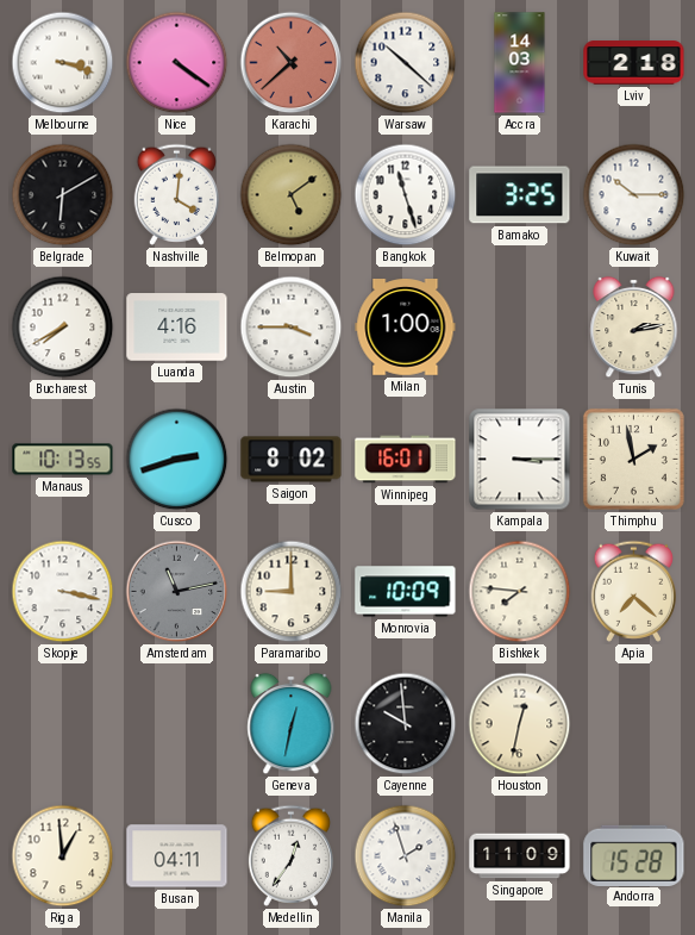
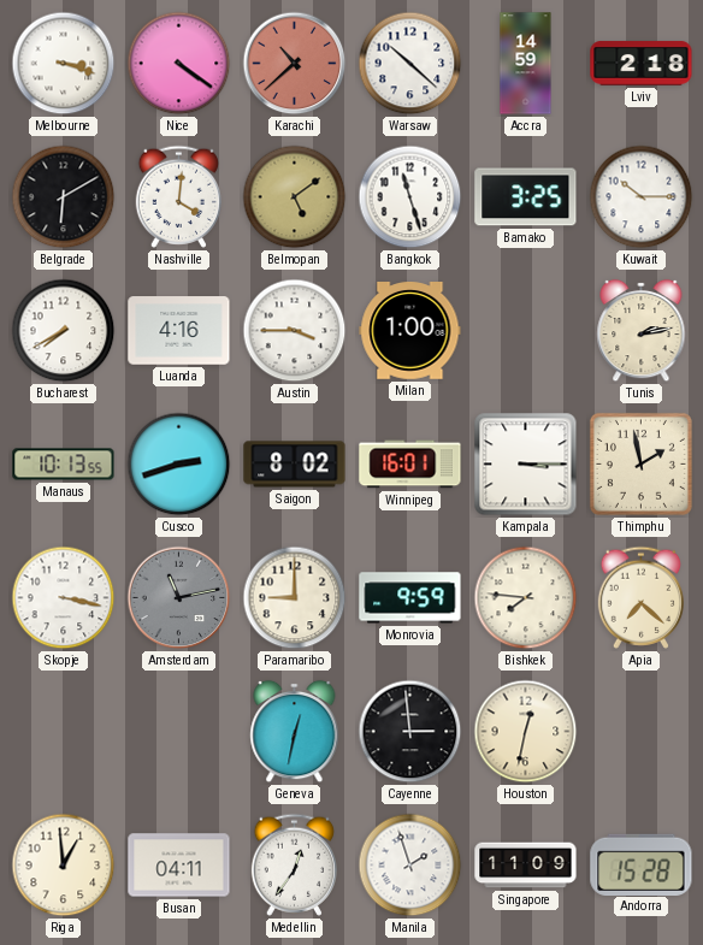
Accra: 14:03 -> 14:59
Monrovia: 10:09 -> 9:59
Cayenne: 9:59 -> 2:59
